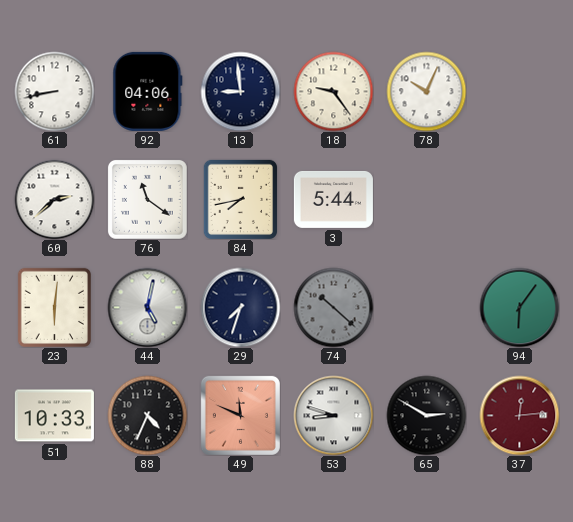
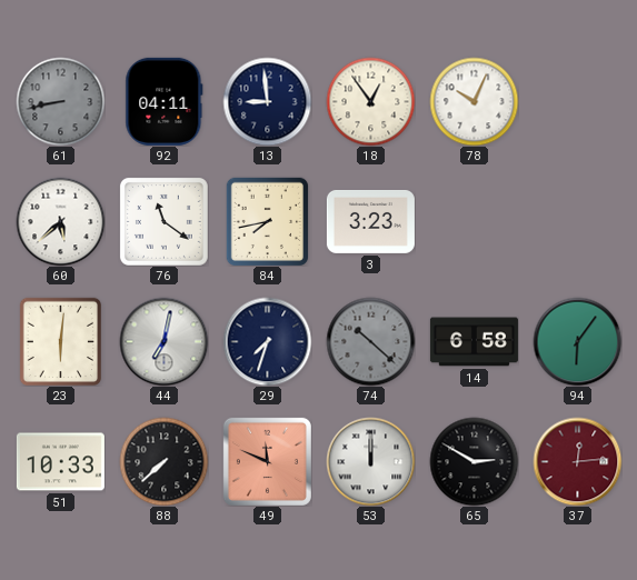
61 dial: white -> grey
92: 04:06 -> 04:11
18: 9:24 -> 12:54
60: 2:38 -> 5:38
3: 5:44 -> 3:23
44: 5:02 -> 7:02
14: none -> 6:58
88: 4:34 -> 7:38
53: 8:48 -> 12:00
